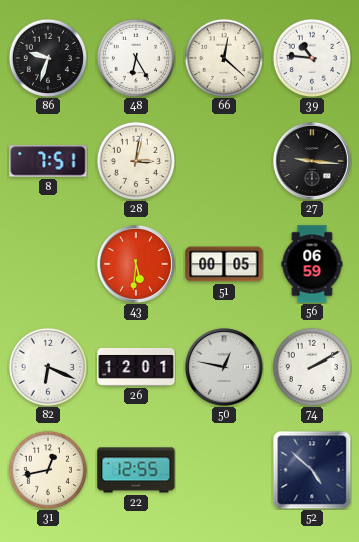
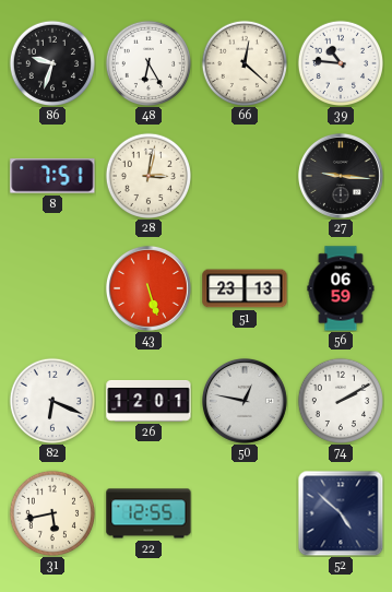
43: 5:31 -> 5:27
51: 00:05 -> 23:13
31: 12:43 -> 5:43
